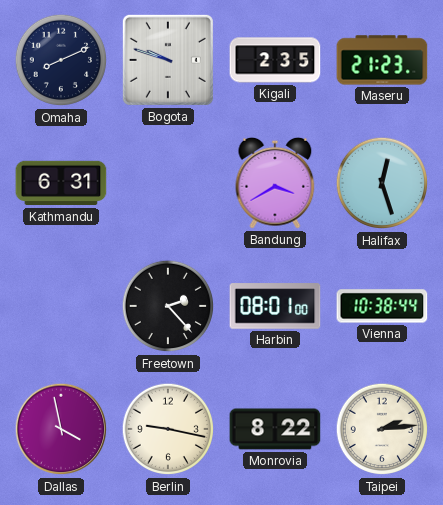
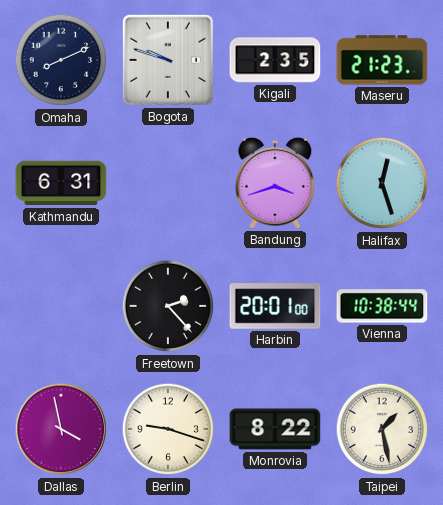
Bandung: 3:40 -> 3:42
Harbin: 08:01 -> 20:01
Berlin: 9:17 -> 9:18
Taipei: 2:14 -> 1:28
